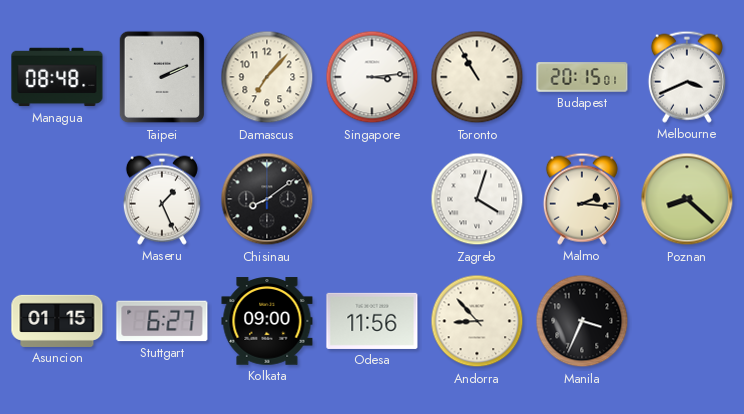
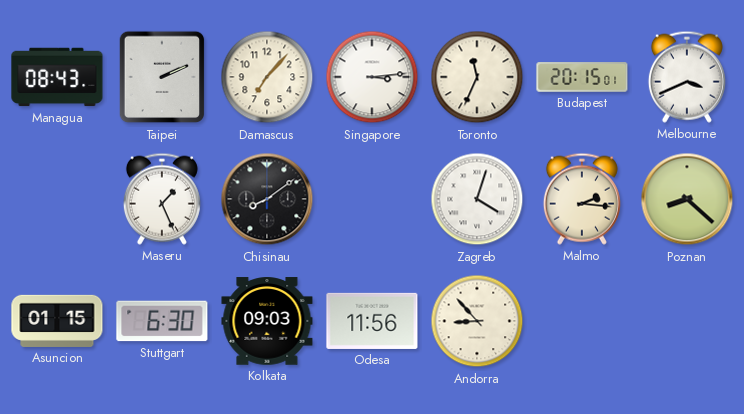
Managua: 08:48 -> 08:43
Toronto: 10:55 -> 11:34
Stuttgart: 6:27 -> 6:30
Kolkata: 09:00 -> 09:03
Manila: 3:34 -> none
